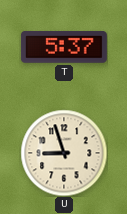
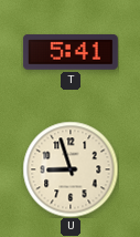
T: 5:37 -> 5:41
